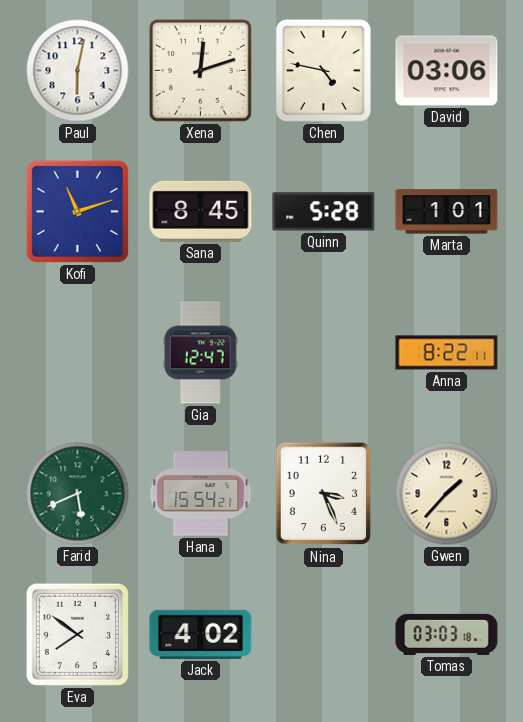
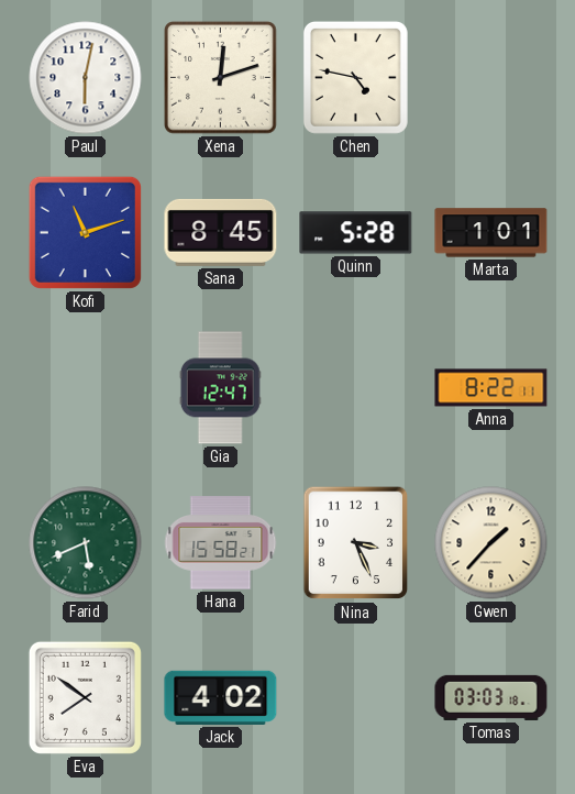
David: 03:06 -> none
Hana: 15:54 -> 15:58
